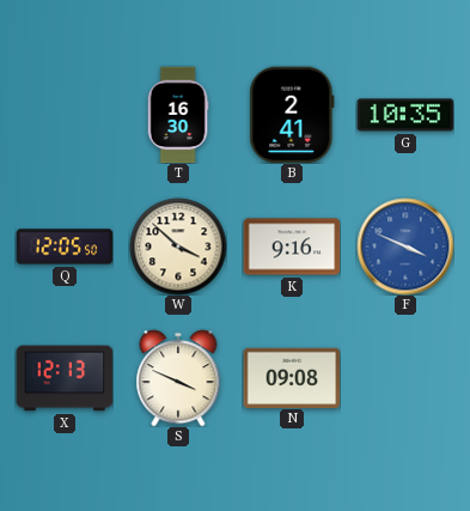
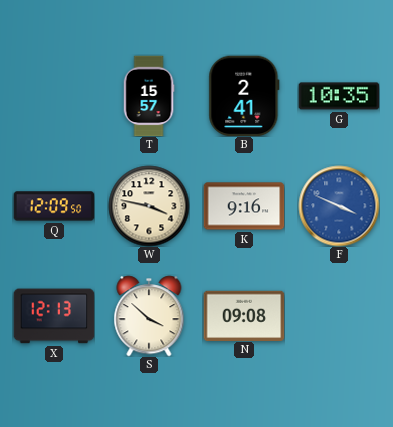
T: 16:30 -> 15:57
Q: 12:05 -> 12:09
W: 3:52 -> 3:47
S: 3:49 -> 3:52
